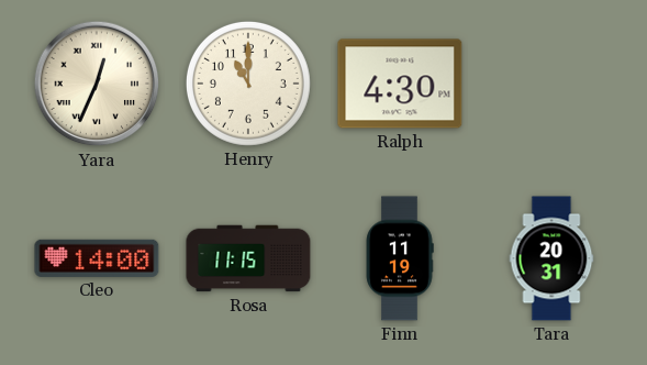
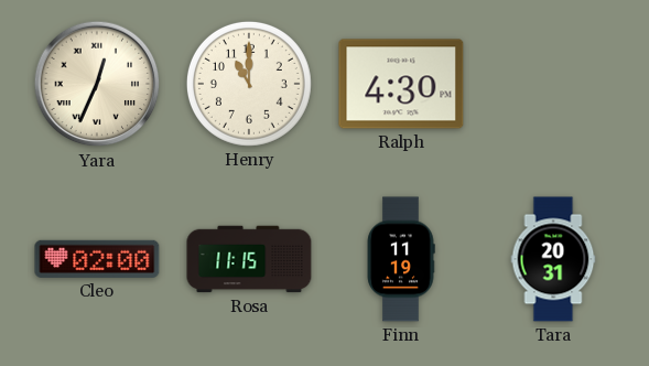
Cleo: 14:00 -> 02:00
